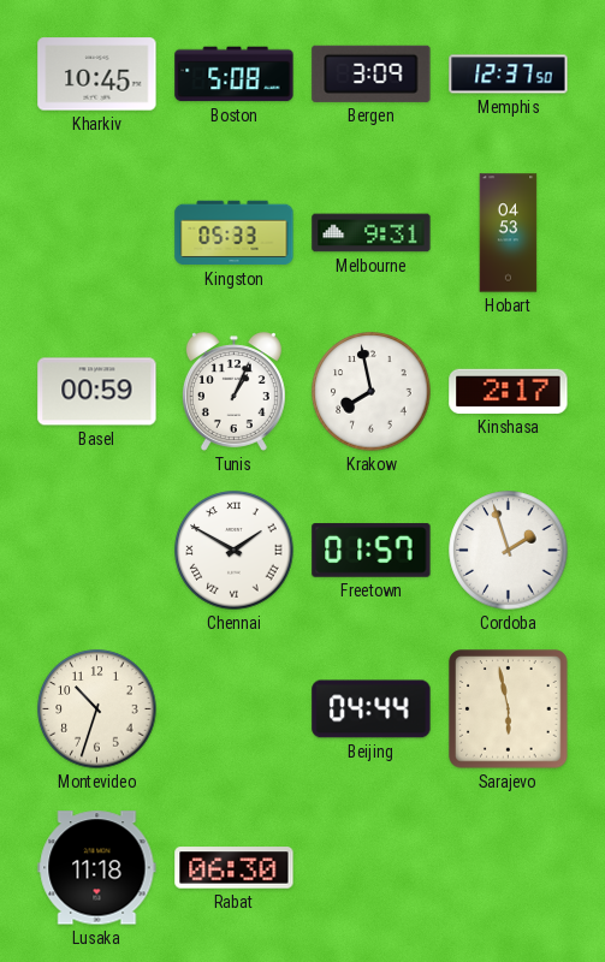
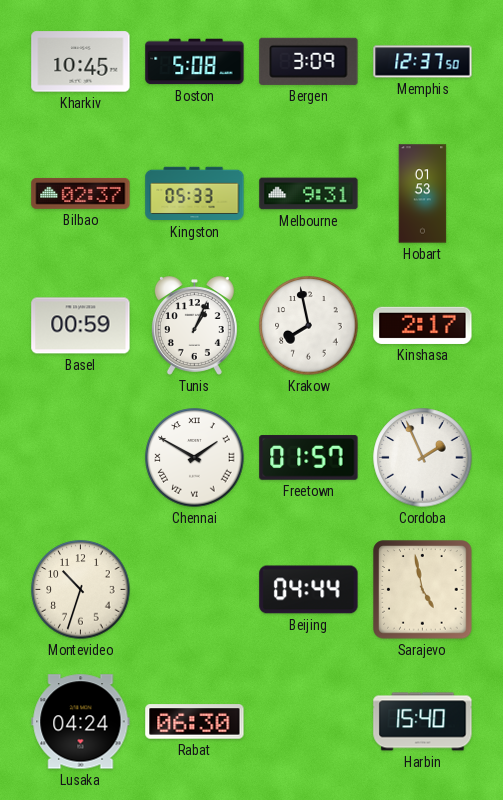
Bilbao: none -> 02:37
Hobart: 04:53 -> 01:53
Cordoba: 1:57 -> 1:56
Sarajevo: 5:58 -> 4:58
Lusaka: 11:18 -> 04:24
Harbin: none -> 15:40
